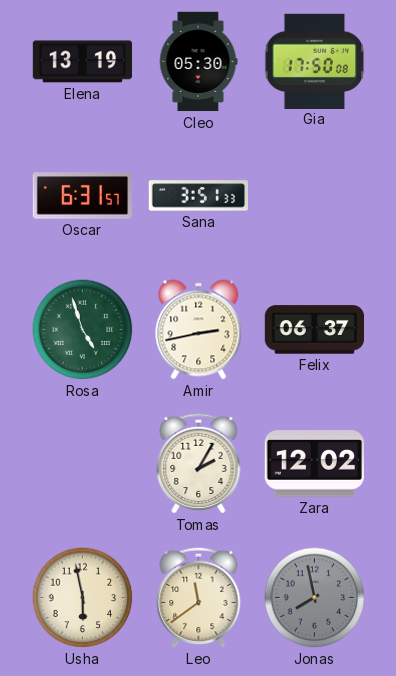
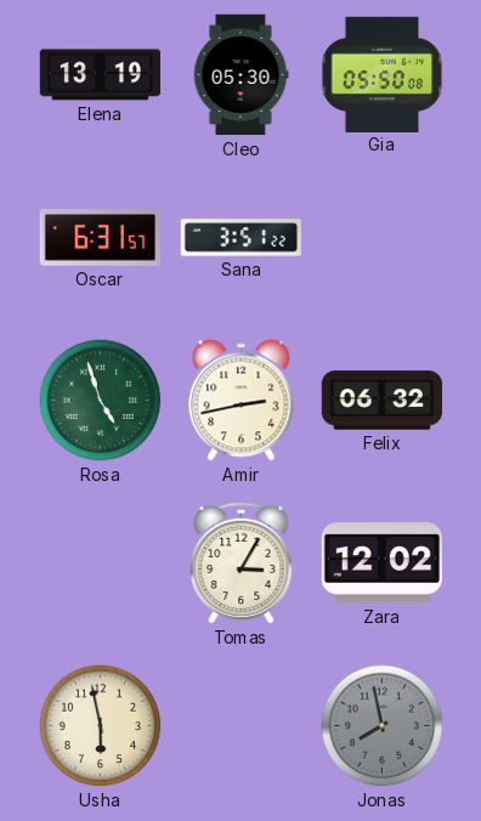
Gia: 17:50 -> 05:50
Sana: 3:51:33 -> 3:51:22
Felix: 06:37 -> 06:32
Tomas: 2:05 -> 3:05
Leo: 11:39 -> none
